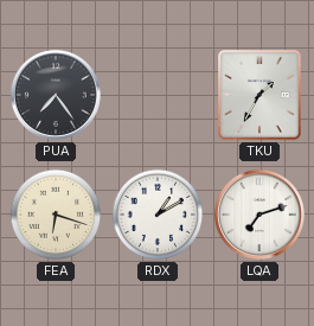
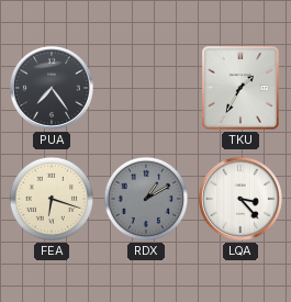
RDX dial: white -> grey
LQA: 7:12 -> 3:23
